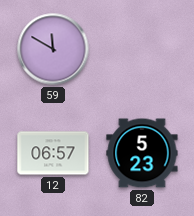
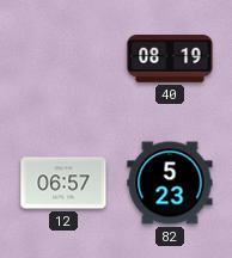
59: 11:50 -> none
40: none -> 08:19
